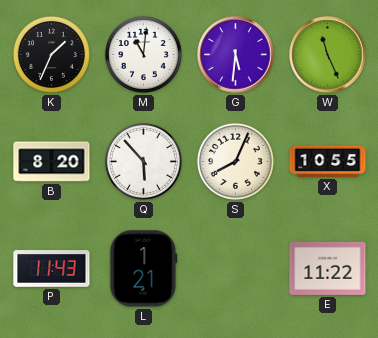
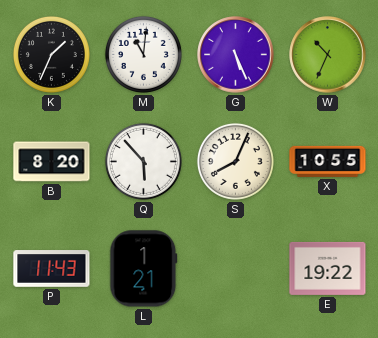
G: 5:31 -> 5:26
W: 11:26 -> 10:34
E: 11:22 -> 19:22
